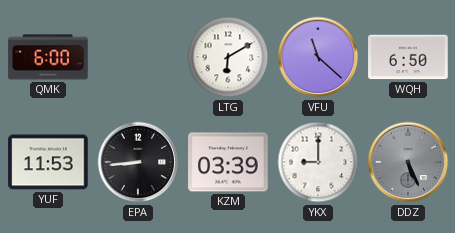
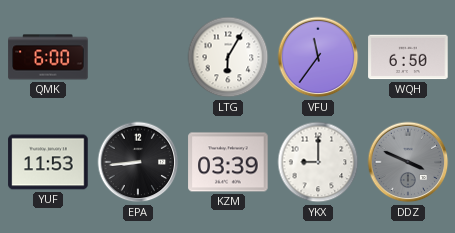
LTG: 6:10 -> 6:05
VFU: 11:22 -> 11:36
DDZ: 5:26 -> 3:49
